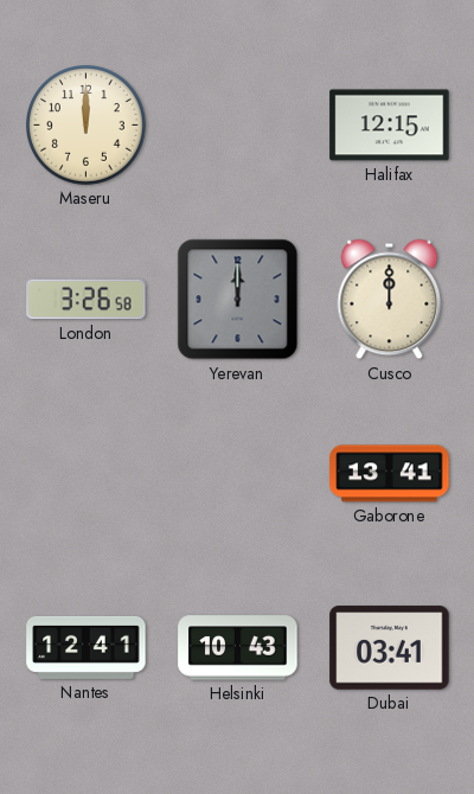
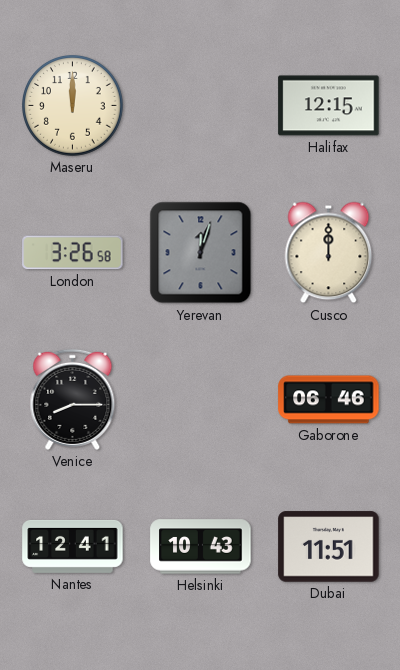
Yerevan: 12:00 -> 12:03
Venice: none -> 8:15
Gaborone: 13:41 -> 06:46
Dubai: 03:41 -> 11:51
